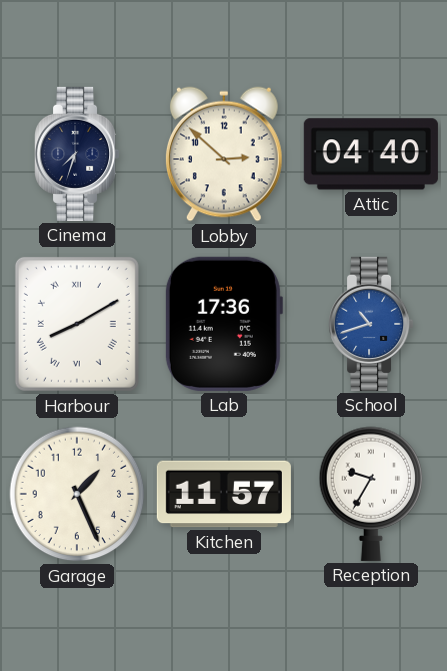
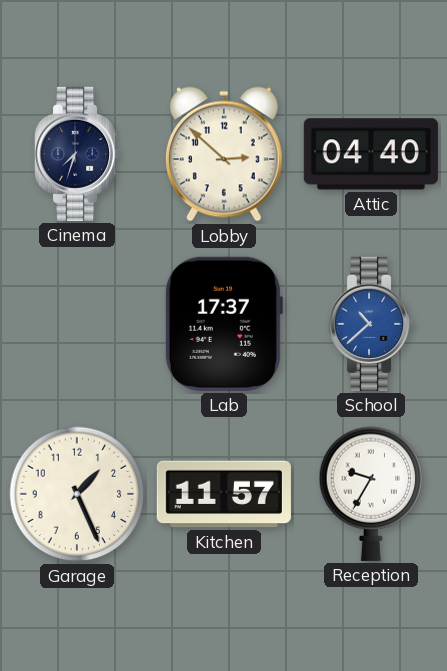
Harbour: 8:10 -> none
Lab: 17:36 -> 17:37
School: 10:42 -> 10:38
